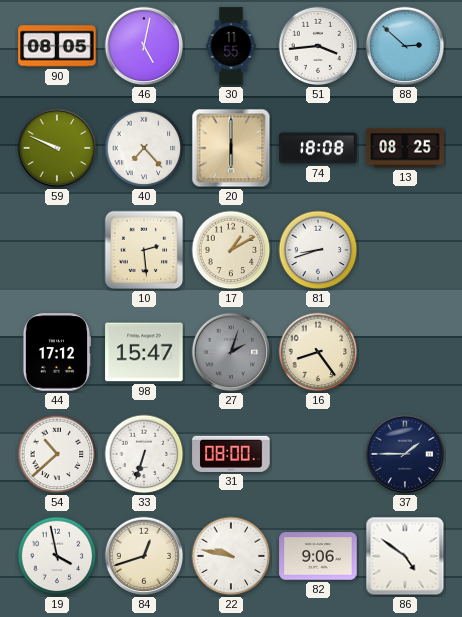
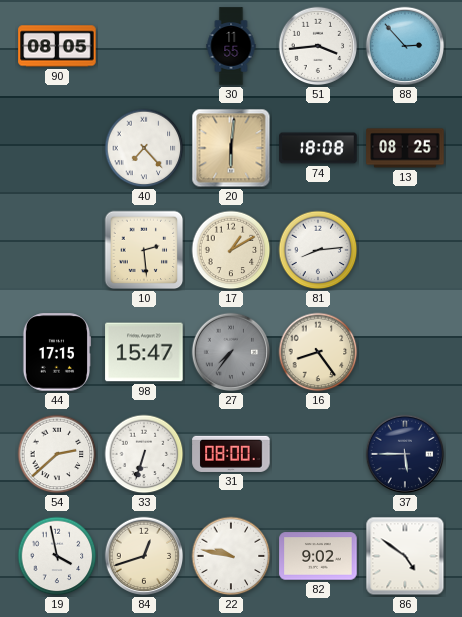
46: 5:02 -> none
88: 2:52 -> 2:53
59: 9:49 -> none
20: 6:00 -> 6:01
81: 8:42 -> 8:14
44: 17:12 -> 17:15
27: 2:03 -> 7:36
54: 10:38 -> 2:38
37: 1:45 -> 5:45
82: 9:06 -> 9:02
